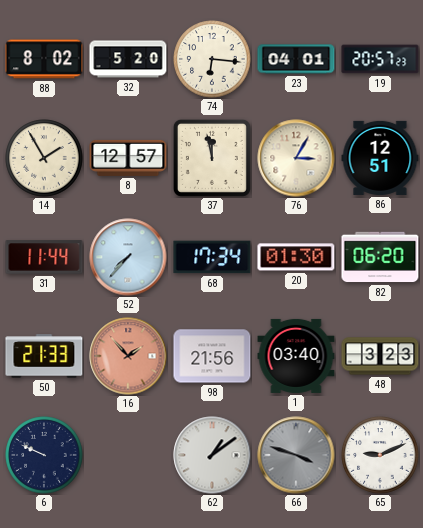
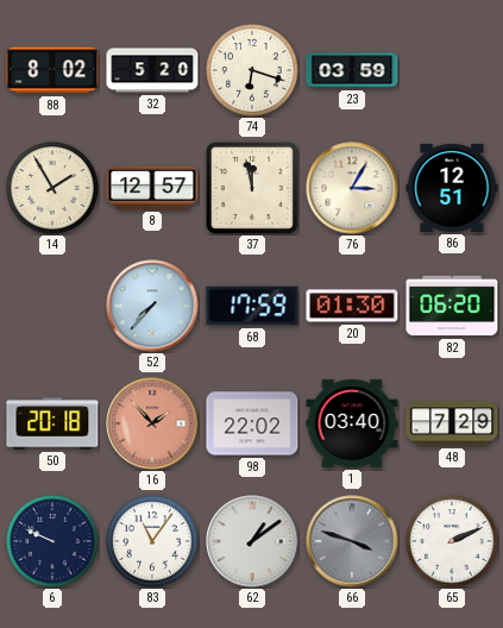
74: 6:16 -> 6:18
23: 04:01 -> 03:59
19: 20:57 -> none
31: 11:44 -> none
68: 17:34 -> 17:59
50: 21:33 -> 20:18
98: 21:56 -> 22:02
48: 3:23 -> 7:29
83: none -> 11:06
65: 9:11 -> 2:11
